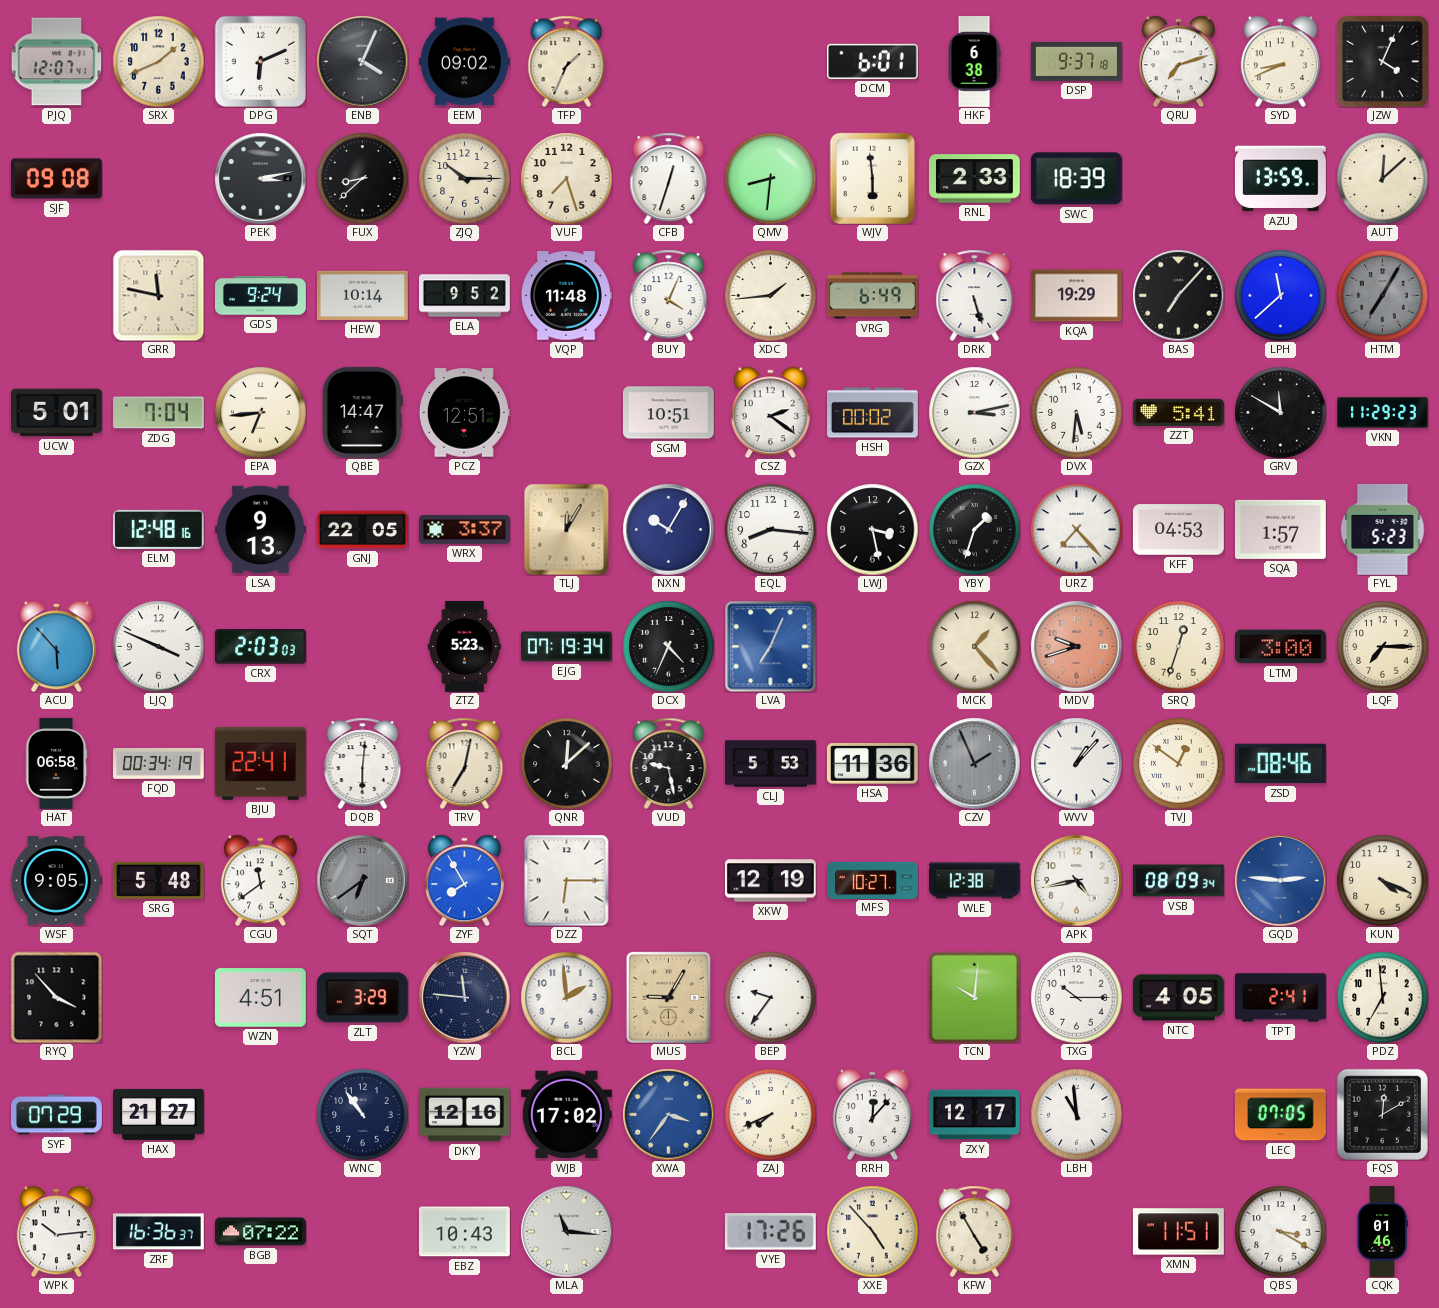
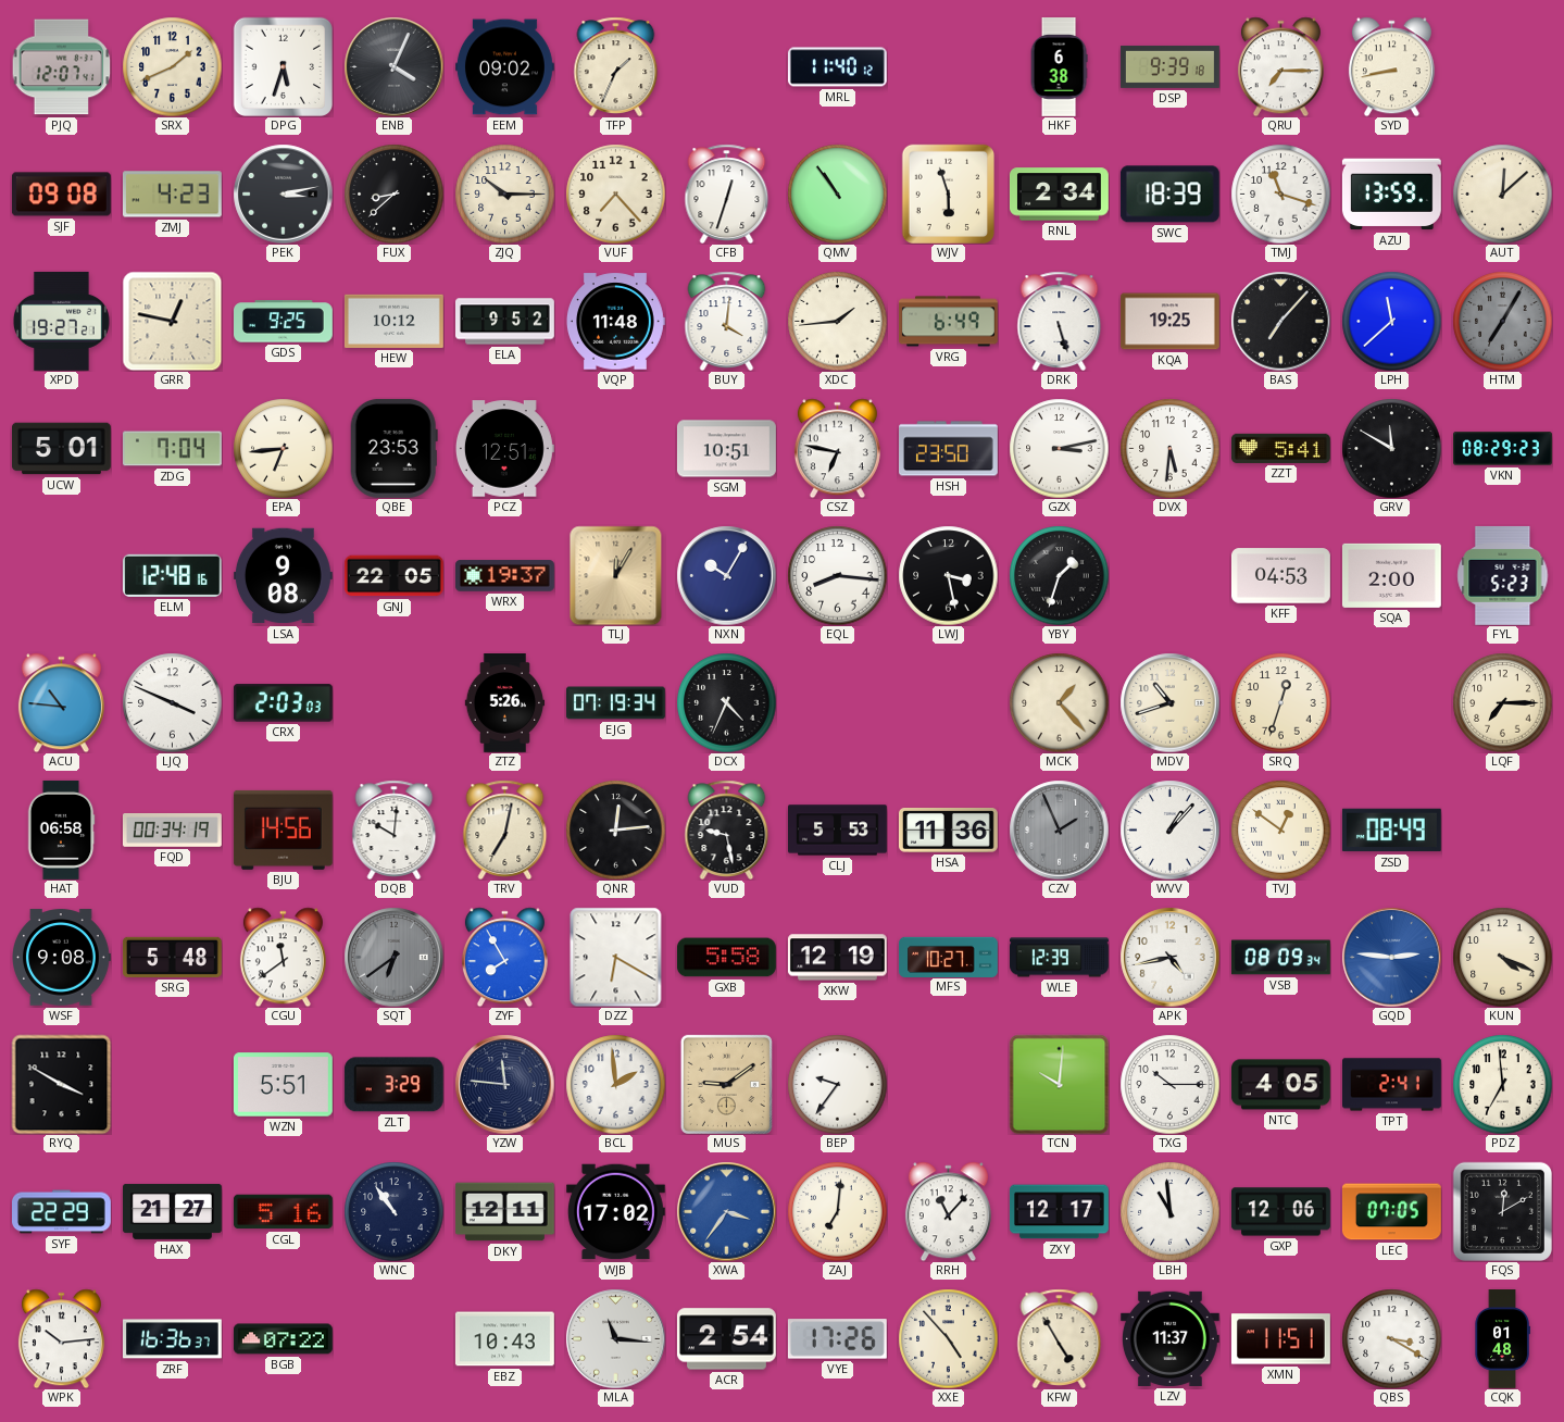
DPG: 6:11 -> 5:33
MRL: none -> 11:40
DCM: 6:01 -> none
DSP: 9:37 -> 9:39
QRU: 7:12 -> 7:15
SYD: 8:41 -> 8:43
JZW: 4:04 -> none
ZMJ: none -> 4:23
VUF: 7:27 -> 7:23
QMV: 8:31 -> 10:54
WJV: 5:59 -> 5:57
RNL: 2:33 -> 2:34
TMJ: none -> 11:18
XPD: none -> 19:27
GRR: 11:47 -> 12:47
GDS: 9:24 -> 9:25
HEW: 10:14 -> 10:12
BUY: 4:04 -> 4:01
KQA: 19:29 -> 19:25
QBE: 14:47 -> 23:53
CSZ: 2:21 -> 6:47
HSH: 00:02 -> 23:50
VKN: 11:29 -> 08:29
LSA: 9:13 -> 9:08
WRX: 3:37 -> 19:37
URZ: 7:23 -> none
SQA: 1:57 -> 2:00
ACU: 5:53 -> 10:46
ZTZ: 5:23 -> 5:26
LVA: 7:04 -> none
MDV: 9:42 -> 10:42
MDV dial: salmon -> cream
LTM: 3:00 -> none
BJU: 22:41 -> 14:56
DQB: 6:01 -> 10:01
QNR: 12:08 -> 12:14
ZSD: 08:46 -> 08:49
WSF: 9:05 -> 9:08
DZZ: 6:15 -> 6:20
GXB: none -> 5:58
WLE: 12:38 -> 12:39
RYQ: 3:53 -> 3:50
WZN: 4:51 -> 5:51
MUS: 9:05 -> 9:09
SYF: 07:29 -> 22:29
CGL: none -> 5:16
DKY: 12:16 -> 12:11
ZAJ: 7:41 -> 7:01
RRH: 12:07 -> 11:07
GXP: none -> 12:06
ACR: none -> 2:54
LZV: none -> 11:37
CQK: 01:46 -> 01:48
